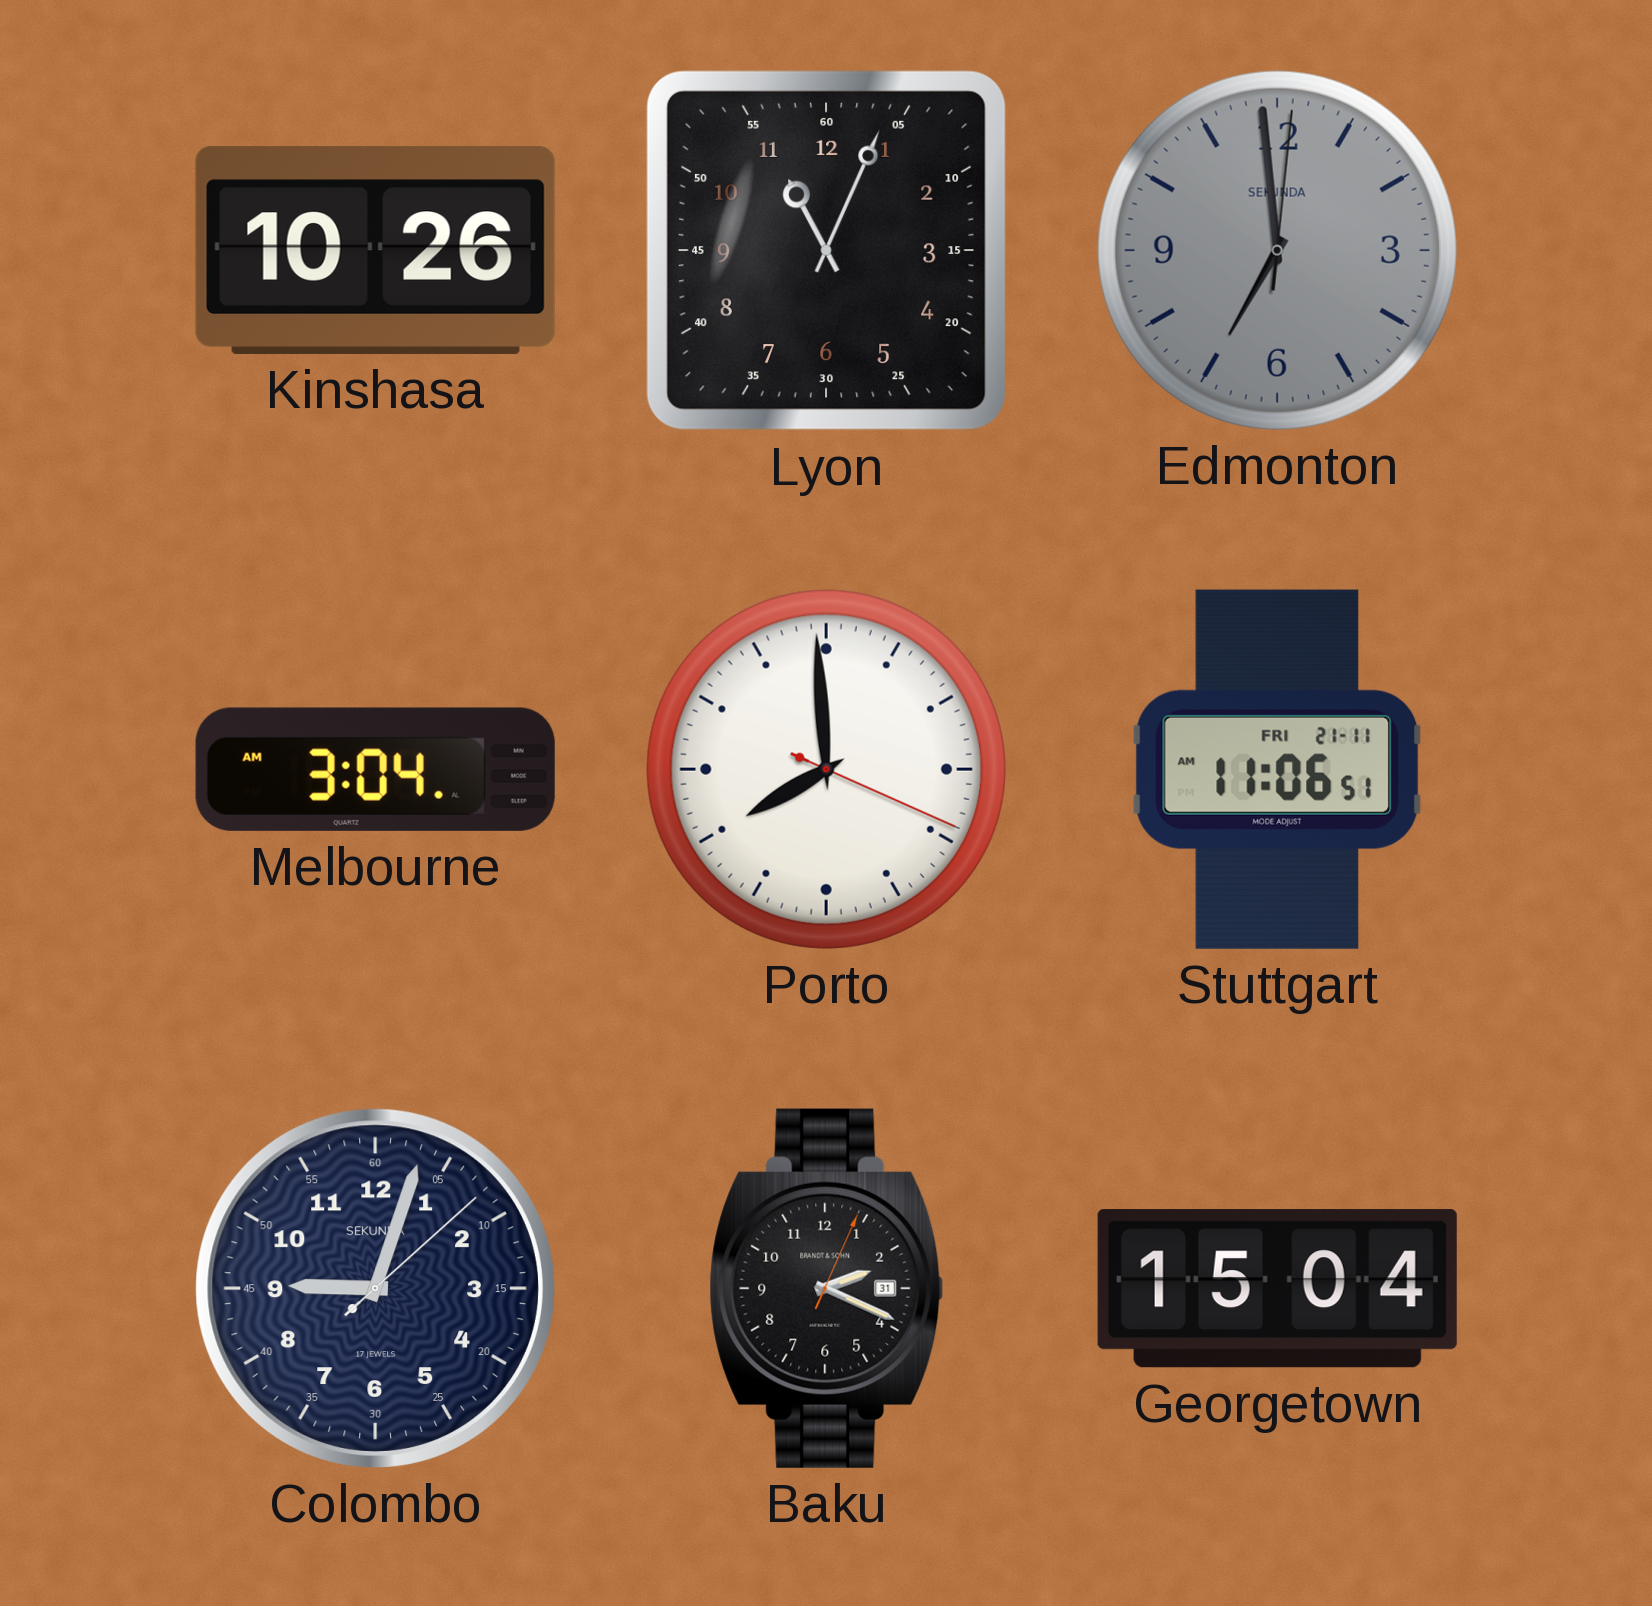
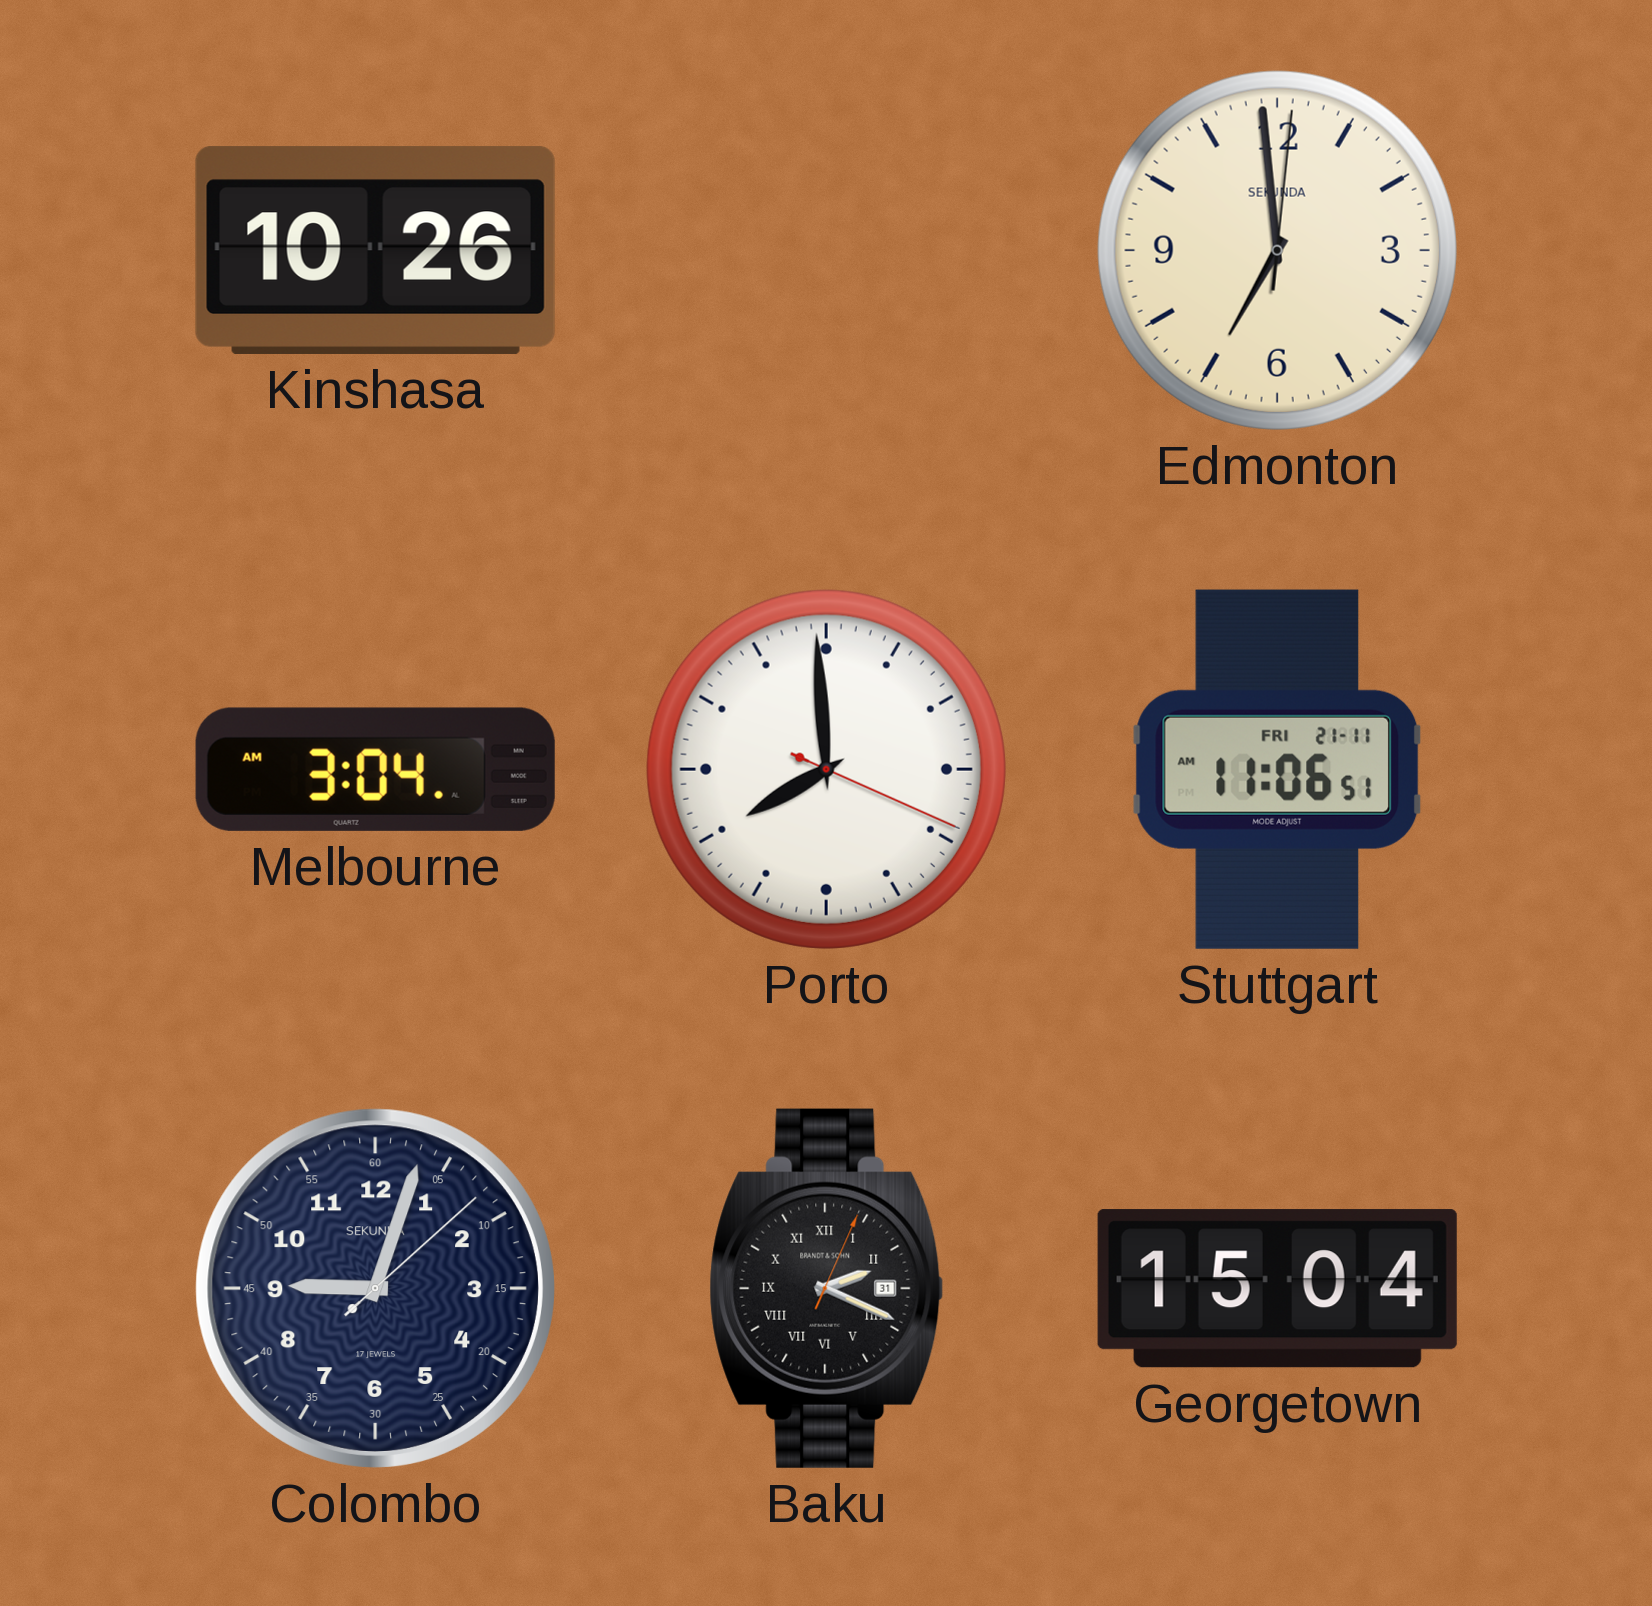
Lyon: 11:04 -> none
Edmonton dial: grey -> cream
Baku numerals: Arabic -> Roman
